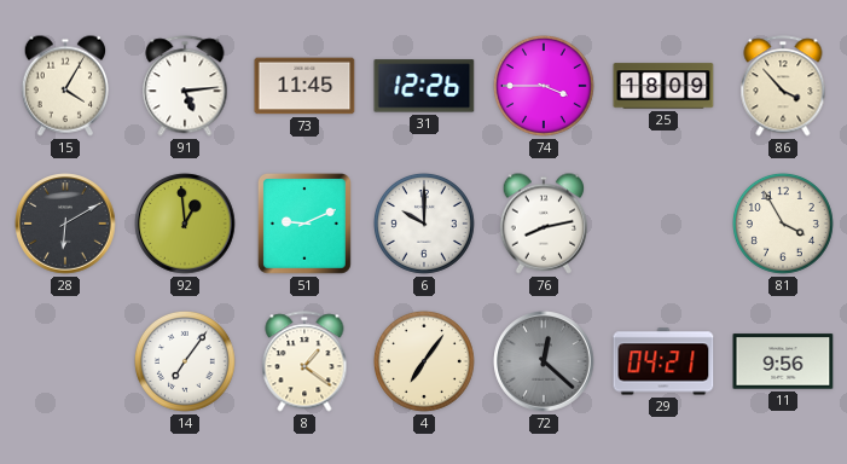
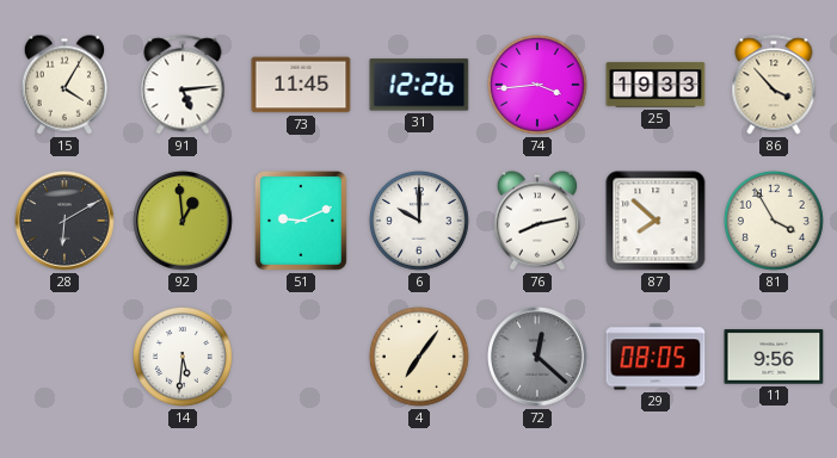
74: 3:45 -> 3:44
25: 18:09 -> 19:33
87: none -> 7:52
14: 7:06 -> 5:31
8: 1:21 -> none
29: 04:21 -> 08:05
